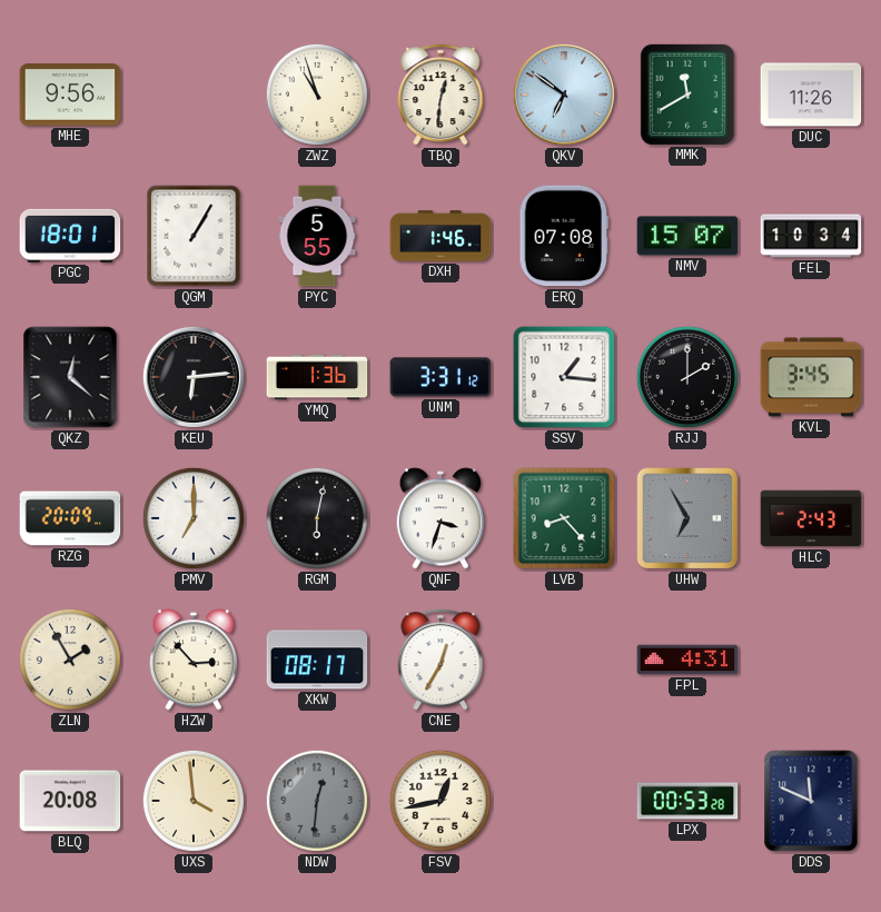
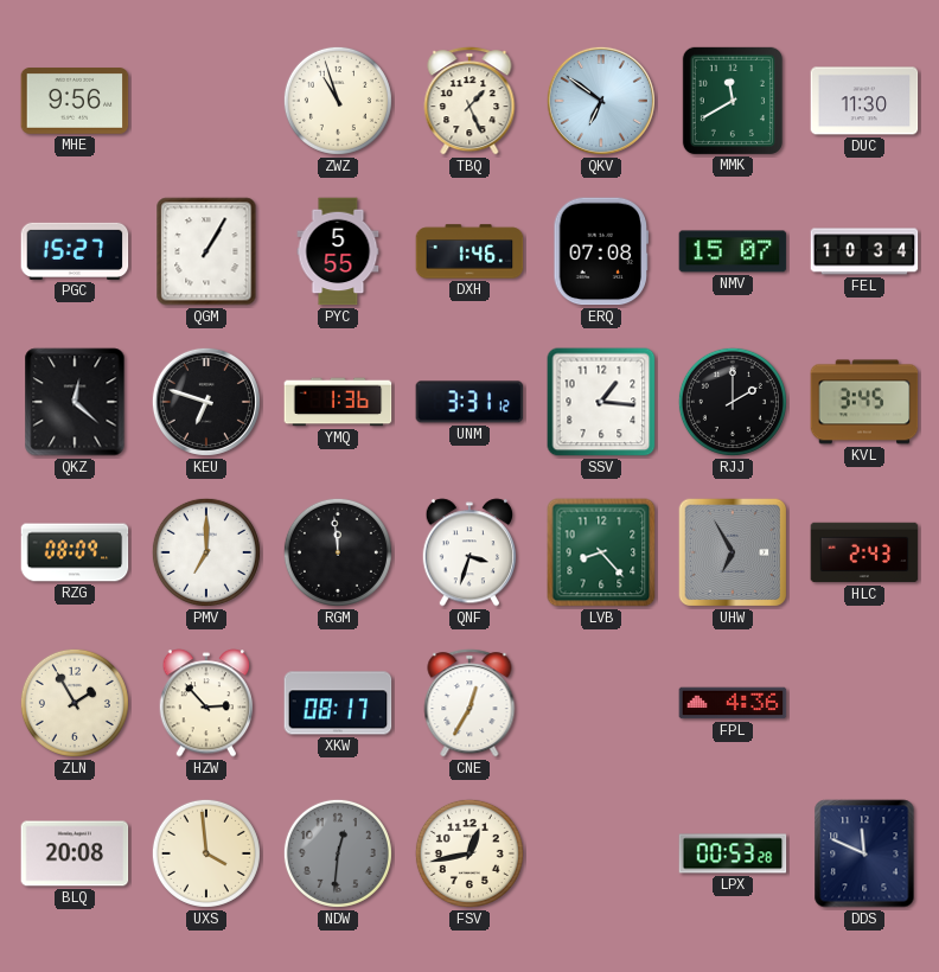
TBQ: 12:31 -> 1:26
DUC: 11:26 -> 11:30
PGC: 18:01 -> 15:27
KEU: 6:14 -> 6:48
RZG: 20:09 -> 08:09
RGM: 6:02 -> 11:59
FPL: 4:31 -> 4:36
